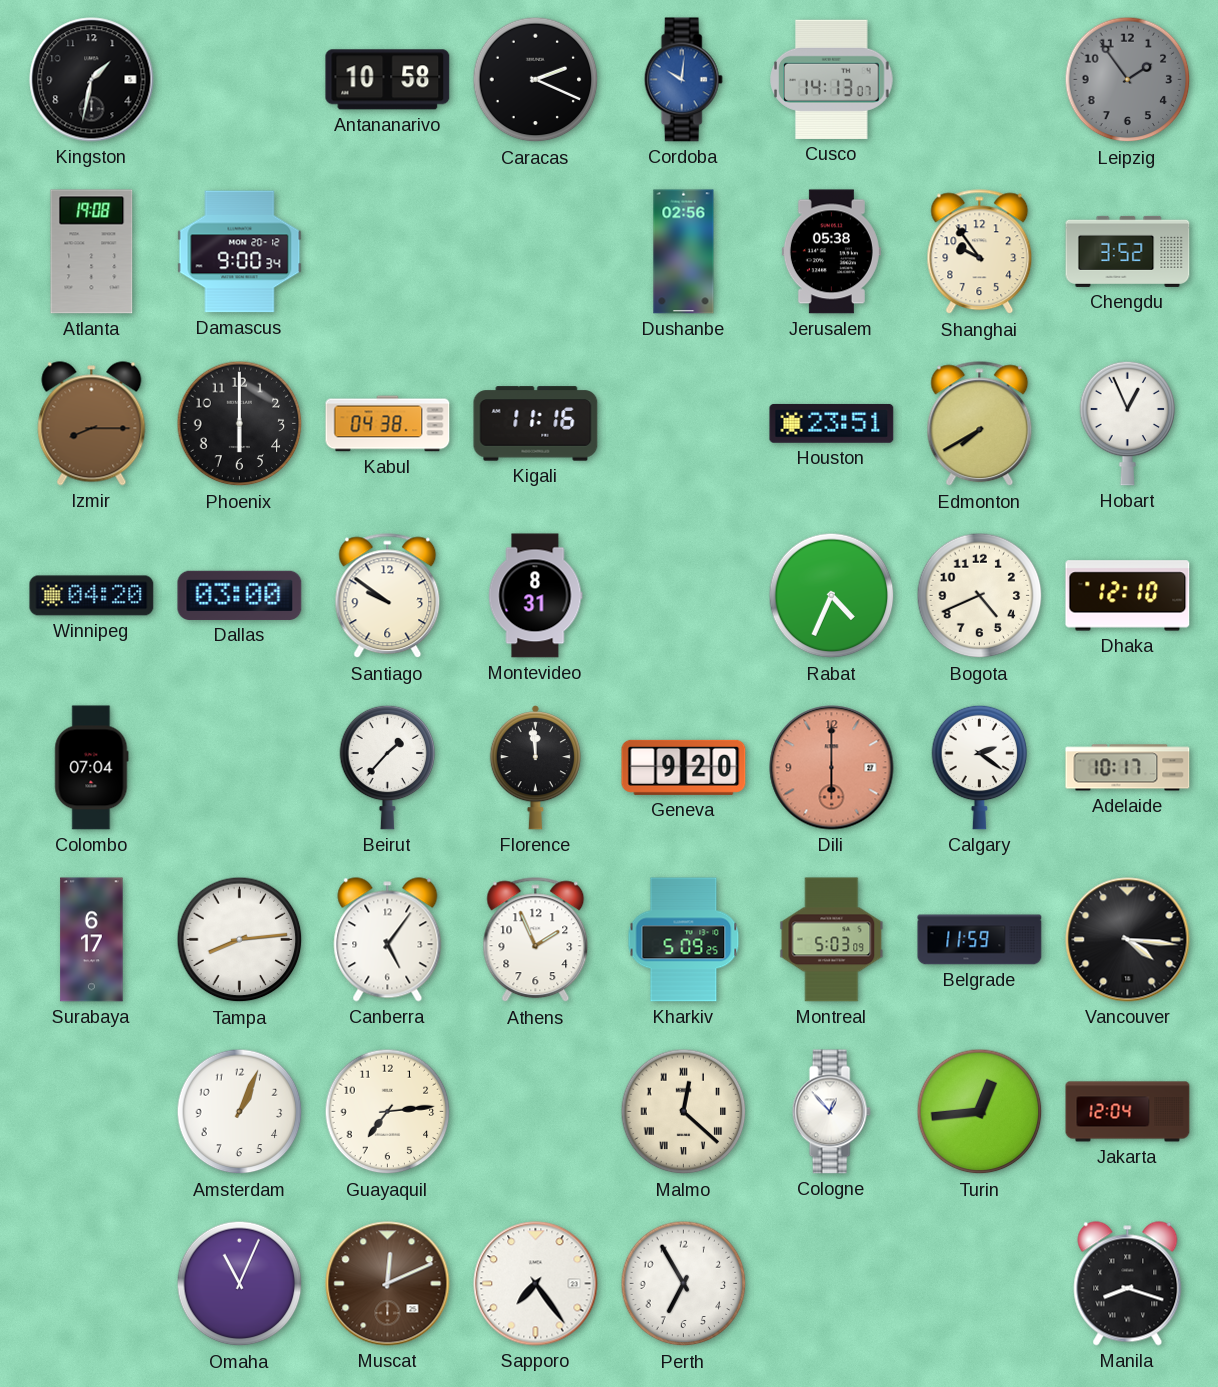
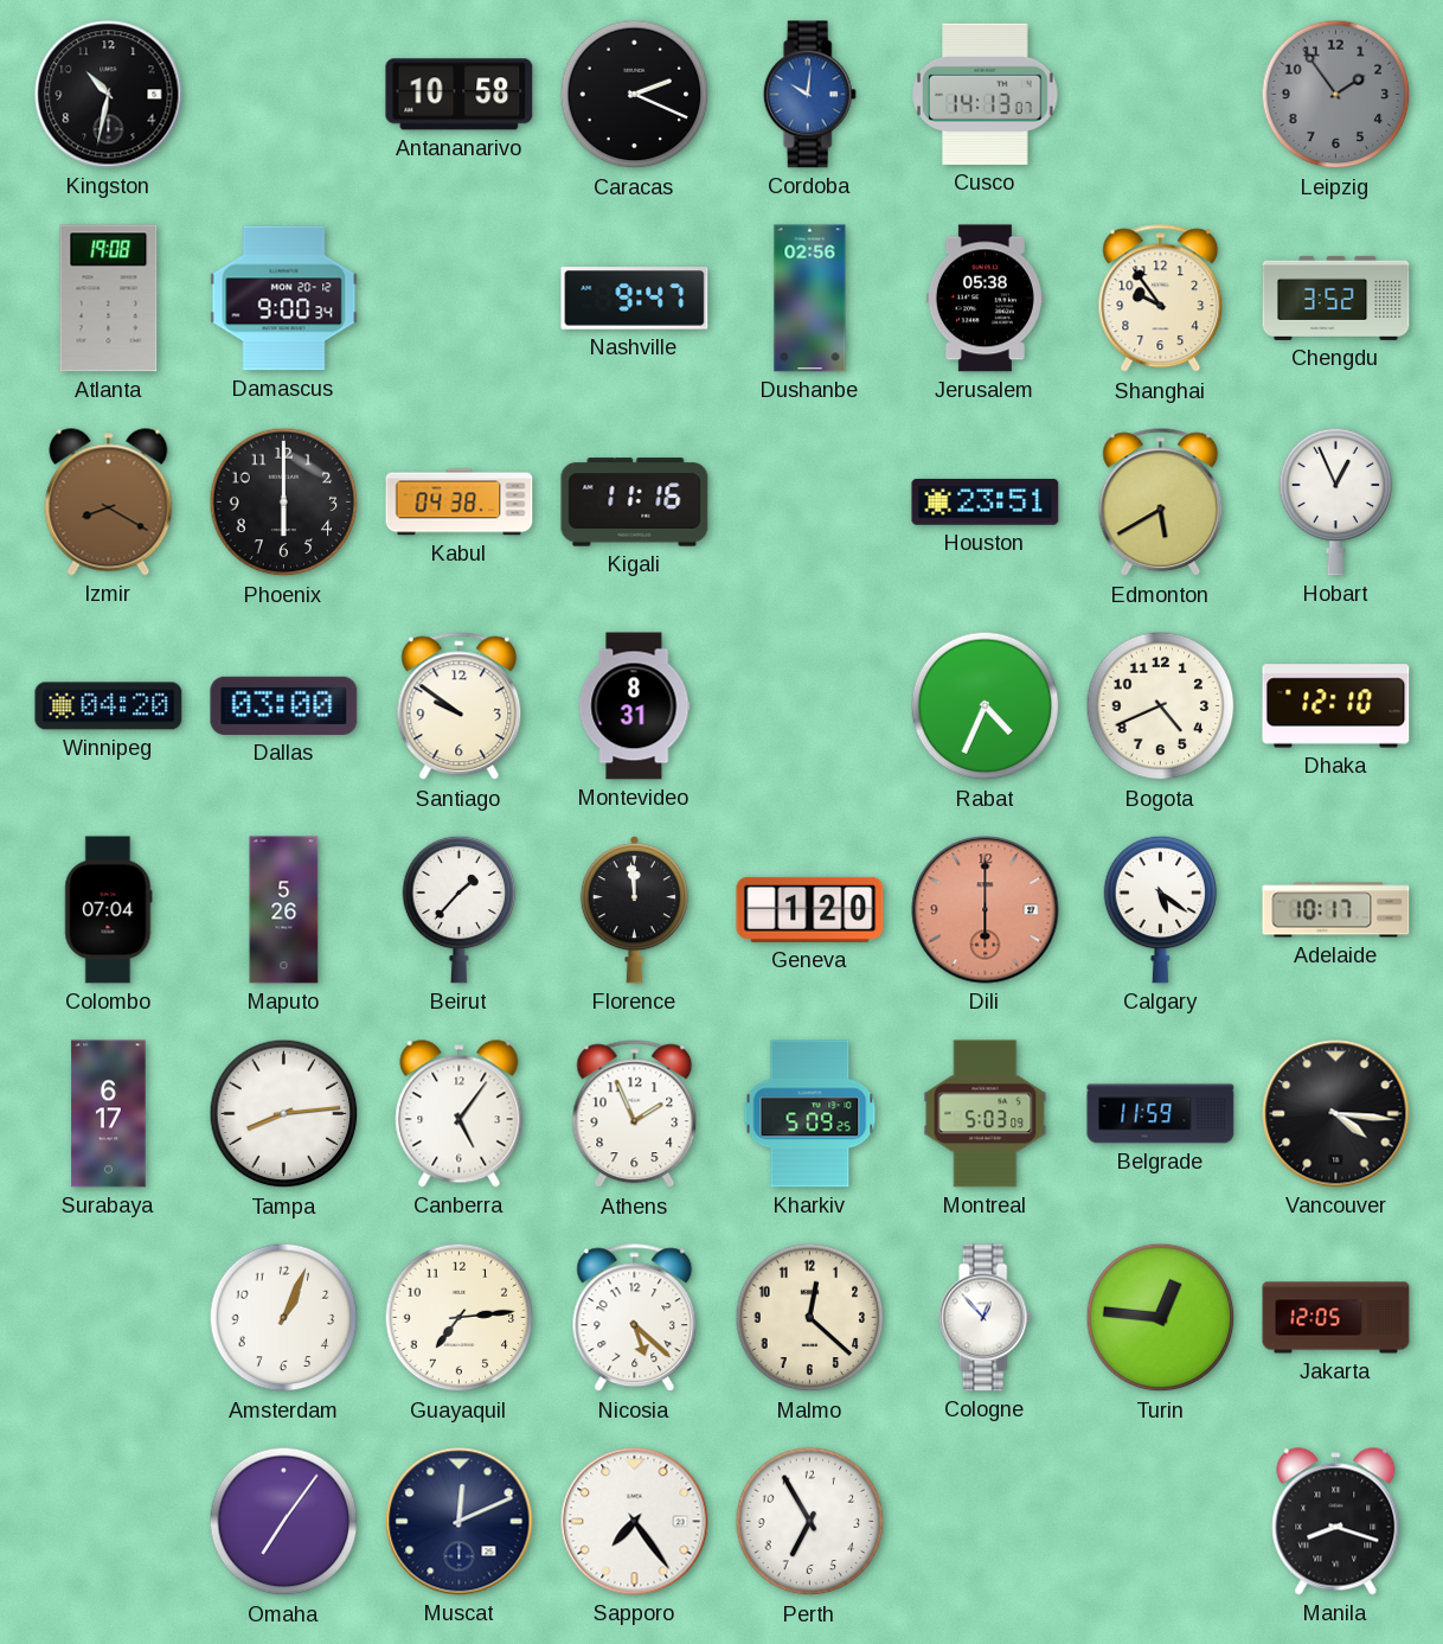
Kingston: 1:32 -> 10:32
Nashville: none -> 9:47
Izmir: 8:15 -> 8:20
Edmonton: 7:40 -> 5:40
Maputo: none -> 5:26
Geneva: 9:20 -> 1:20
Calgary: 2:21 -> 5:21
Nicosia: none -> 5:22
Malmo numerals: Roman -> Arabic
Turin: 12:44 -> 12:46
Jakarta: 12:04 -> 12:05
Omaha: 11:04 -> 7:06
Muscat dial: brown -> navy
